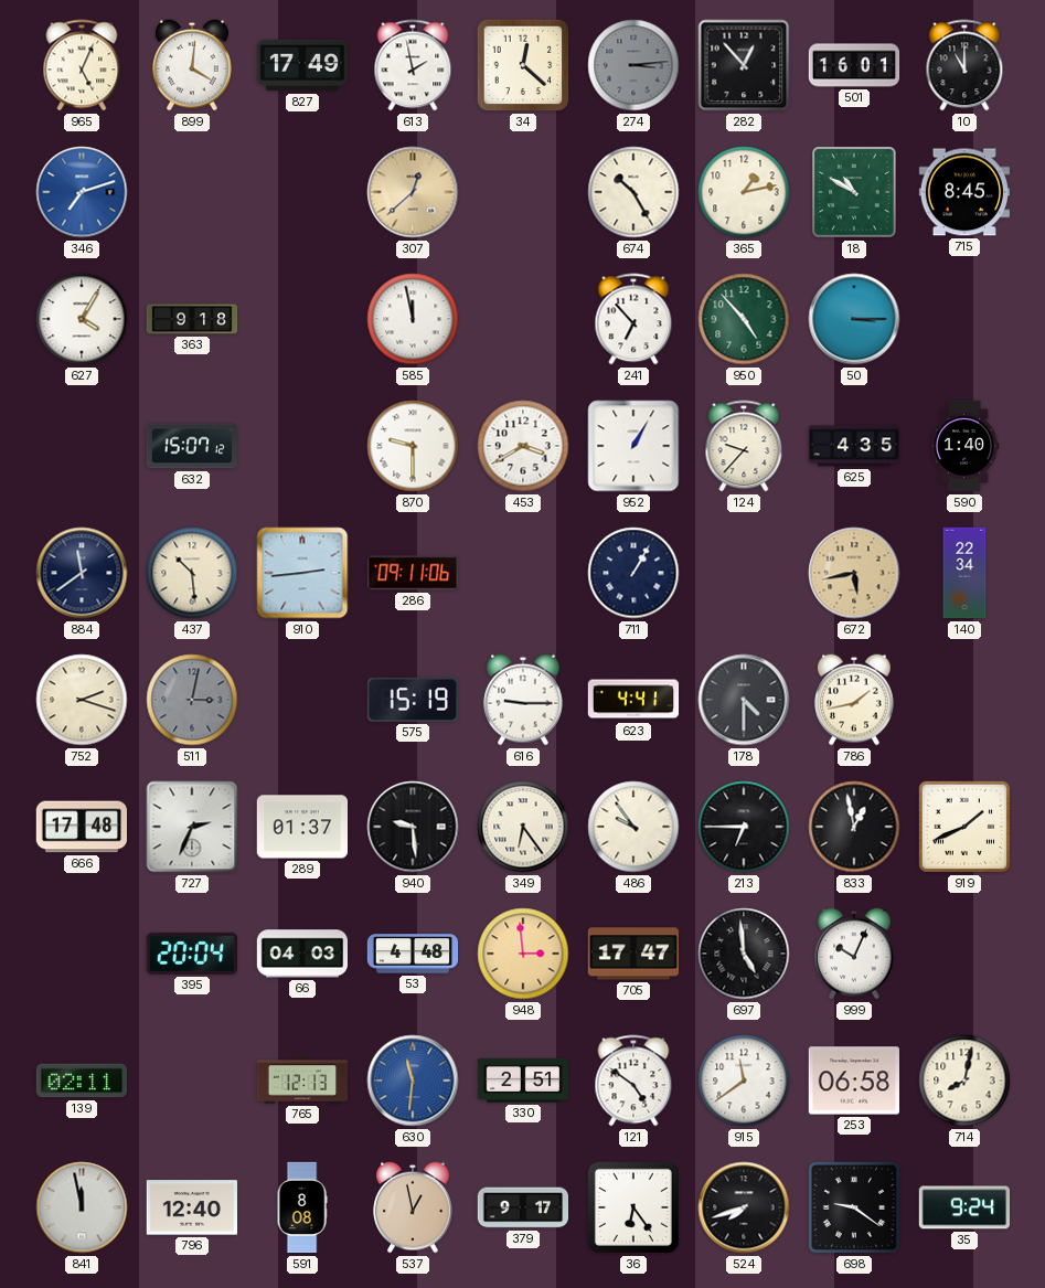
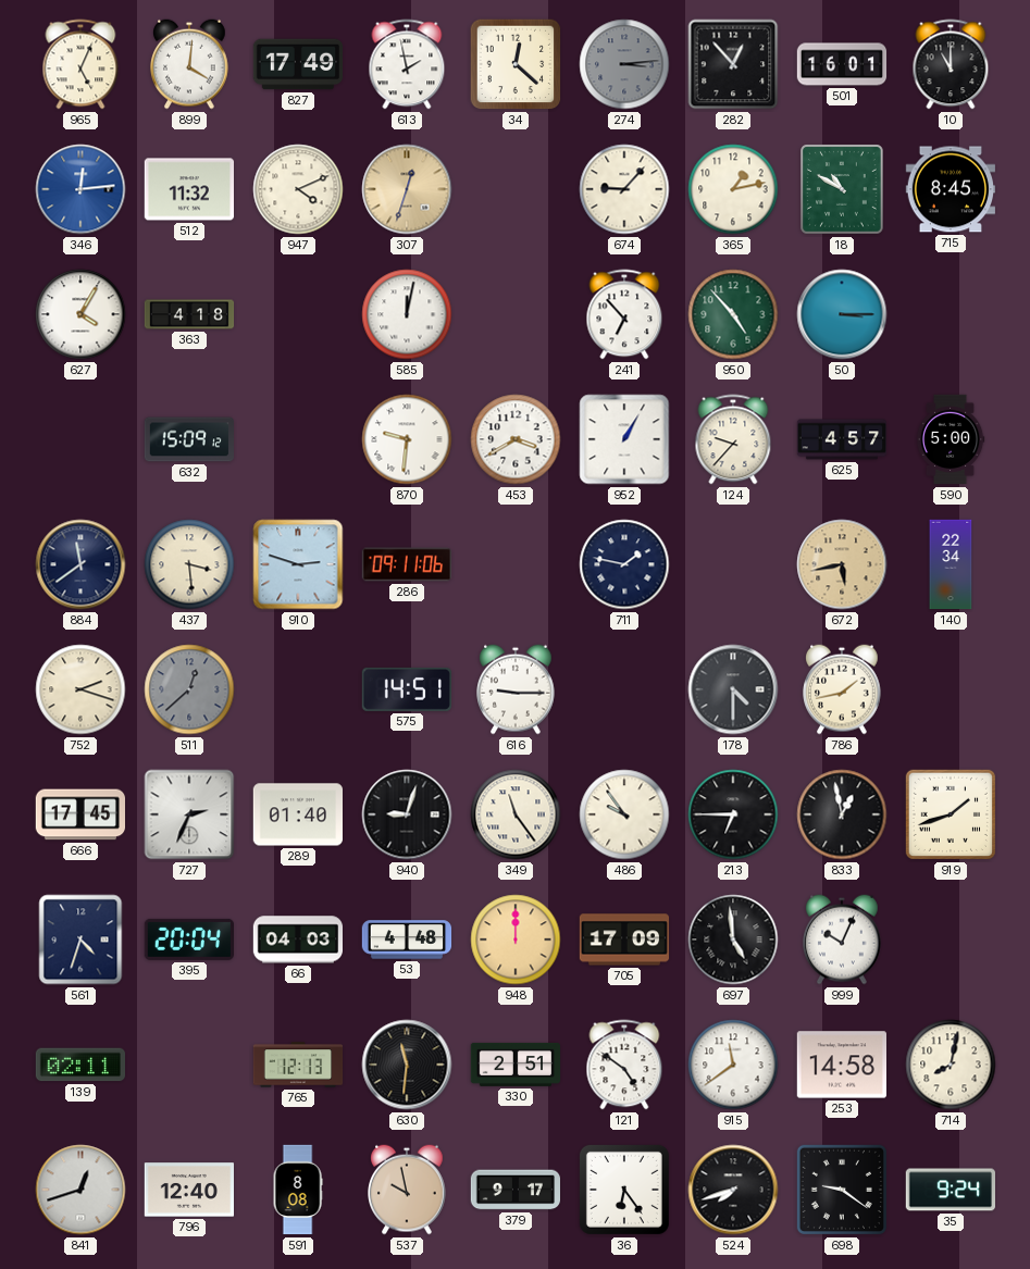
346: 7:12 -> 12:14
512: none -> 11:32
947: none -> 4:11
307: 12:38 -> 12:33
674: 10:25 -> 9:07
363: 9:18 -> 4:18
585: 11:58 -> 12:02
632: 15:07 -> 15:09
870: 9:30 -> 9:31
625: 4:35 -> 4:57
590: 1:40 -> 5:00
437: 10:29 -> 3:29
910: 2:44 -> 2:48
711: 1:05 -> 1:47
511: 3:02 -> 12:38
575: 15:19 -> 14:51
623: 4:41 -> none
666: 17:48 -> 17:45
289: 01:37 -> 01:40
940: 9:29 -> 9:03
349: 6:24 -> 11:24
919: 1:41 -> 1:42
561: none -> 4:33
948: 2:59 -> 12:00
705: 17:47 -> 17:09
630 dial: blue -> black
253: 06:58 -> 14:58
841: 11:58 -> 12:42
537: 12:58 -> 9:58
